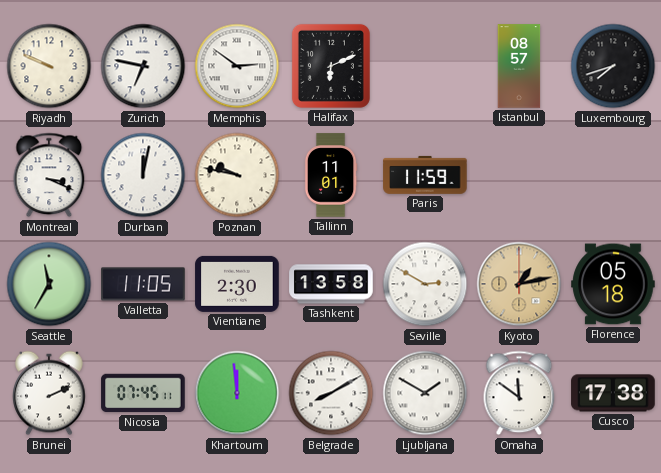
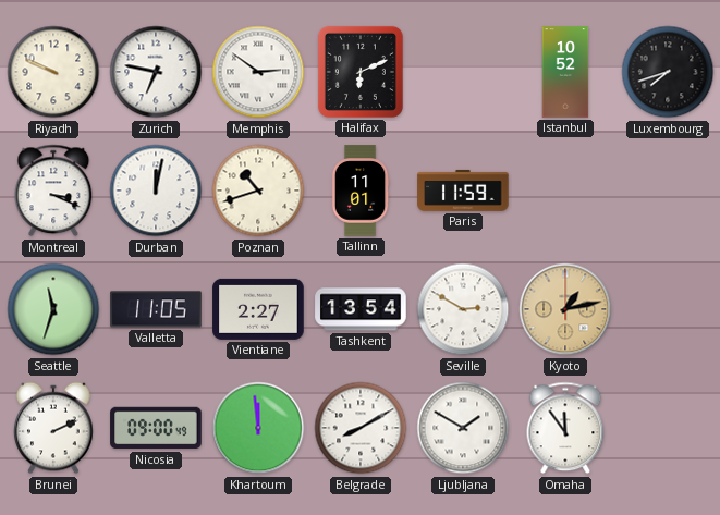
Istanbul: 08:57 -> 10:52
Poznan: 9:47 -> 10:42
Seattle: 11:35 -> 11:33
Vientiane: 2:30 -> 2:27
Tashkent: 13:58 -> 13:54
Florence: 05:18 -> none
Nicosia: 07:45 -> 09:00
Omaha: 11:51 -> 11:54
Cusco: 17:38 -> none
